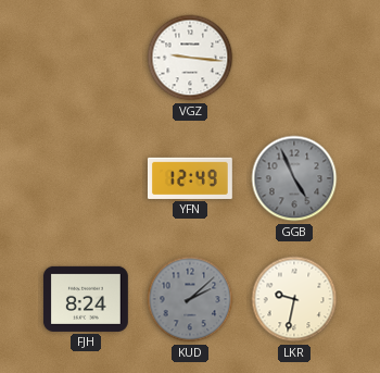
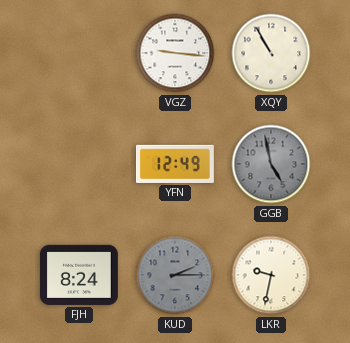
XQY: none -> 10:55
GGB: 4:56 -> 4:58
KUD: 2:08 -> 2:15
